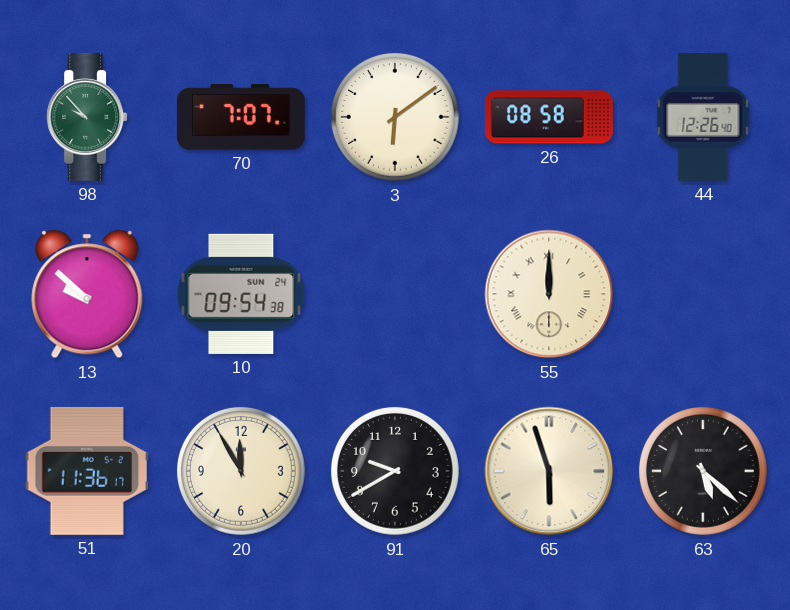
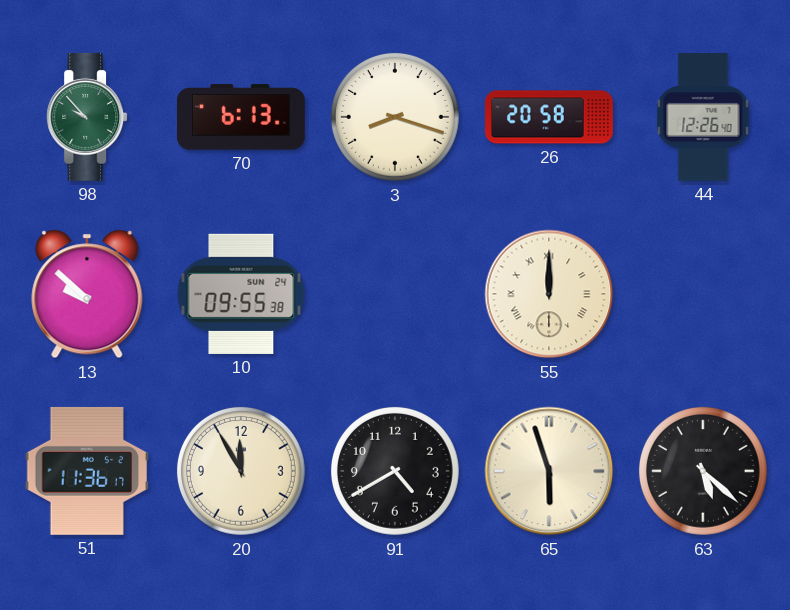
70: 7:07 -> 6:13
3: 6:09 -> 8:18
26: 08:58 -> 20:58
10: 09:54 -> 09:55
91: 9:40 -> 4:40
